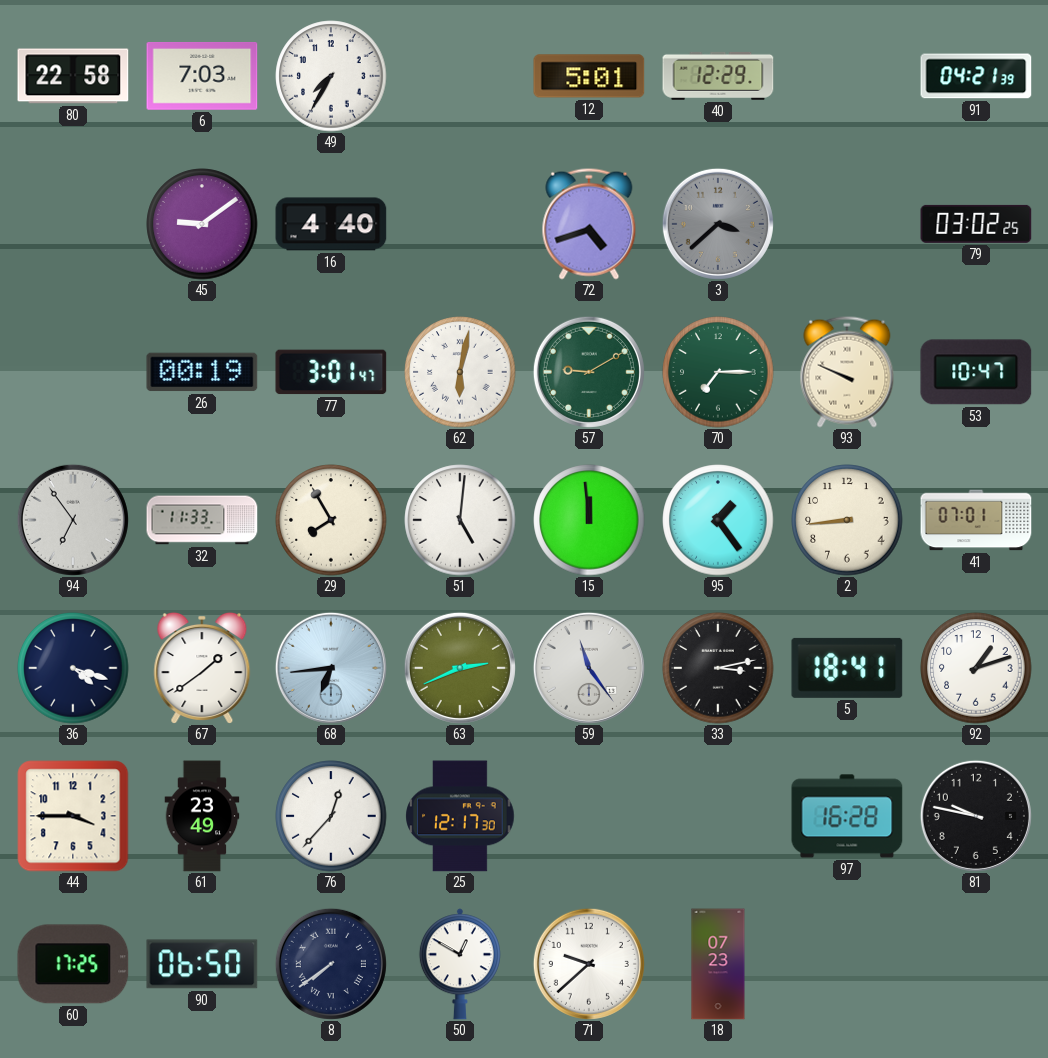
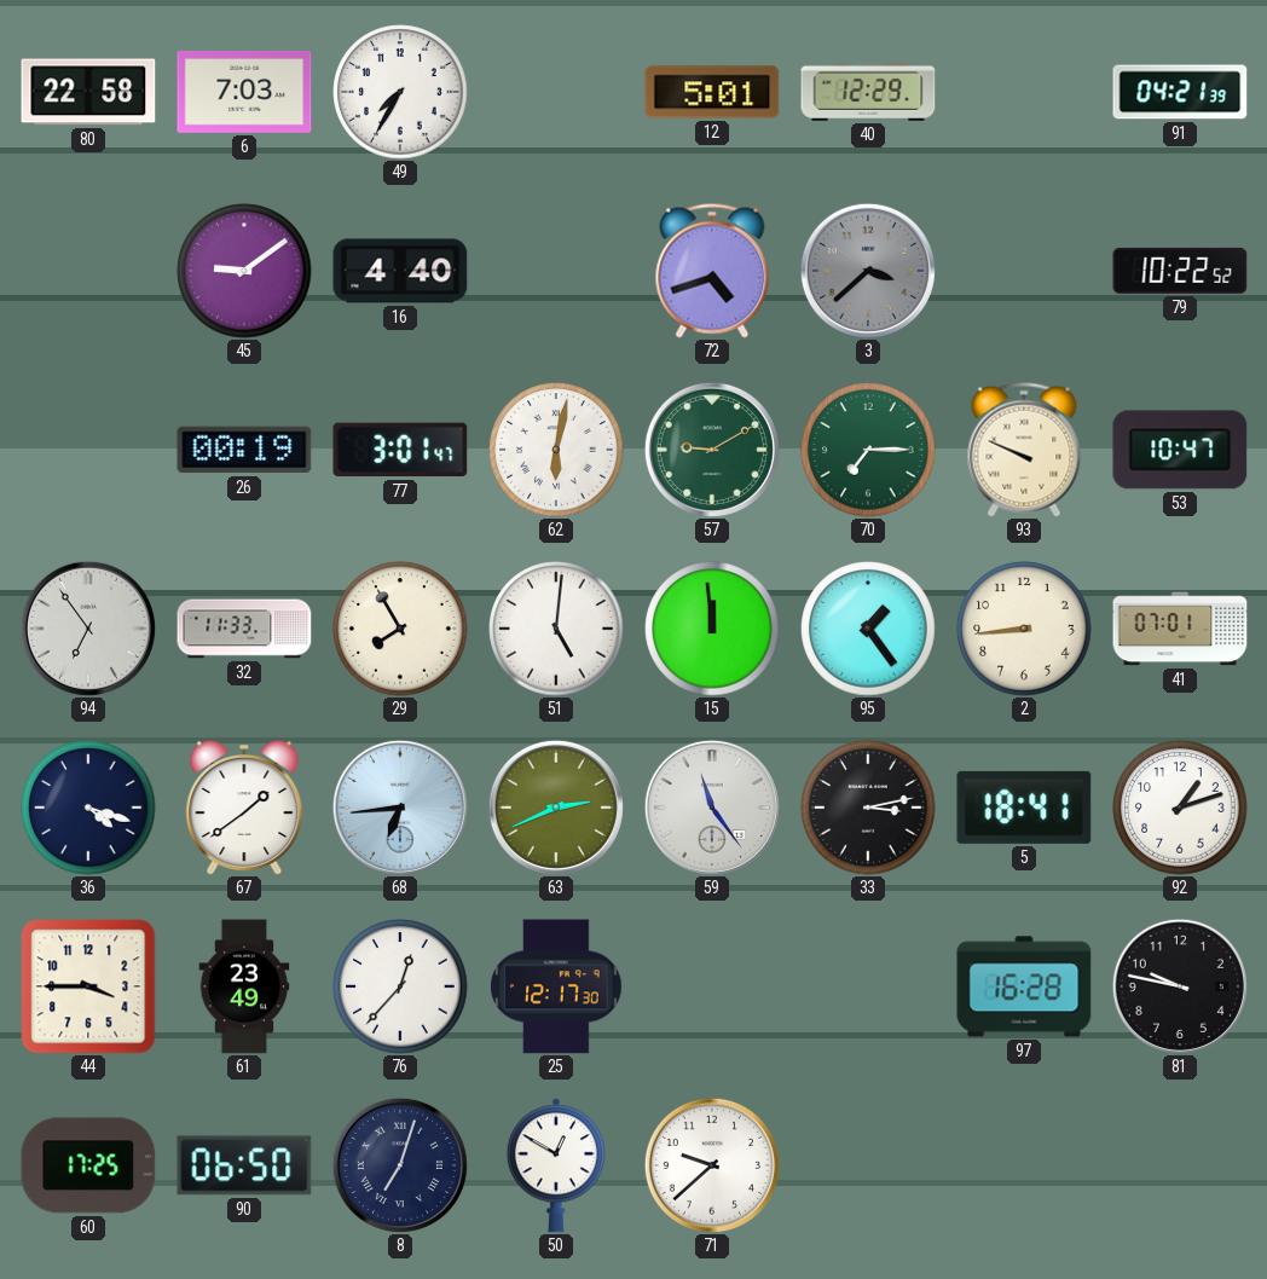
79: 03:02 -> 10:22
8: 7:39 -> 7:03
18: 07:23 -> none
